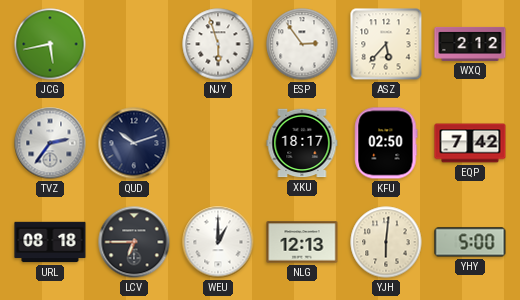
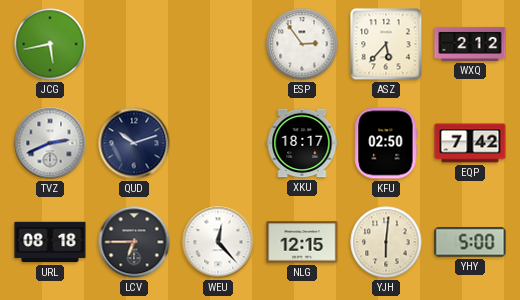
NJY: 5:57 -> none
TVZ: 2:36 -> 2:41
WEU: 1:00 -> 12:23
NLG: 12:13 -> 12:15
